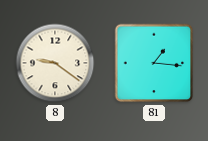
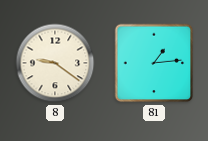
81: 1:16 -> 1:14
